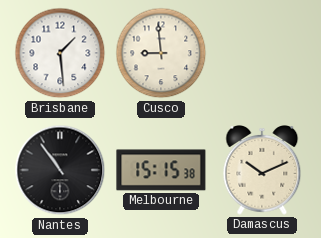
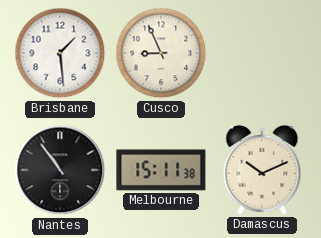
Cusco: 8:59 -> 8:56
Melbourne: 15:15 -> 15:11
